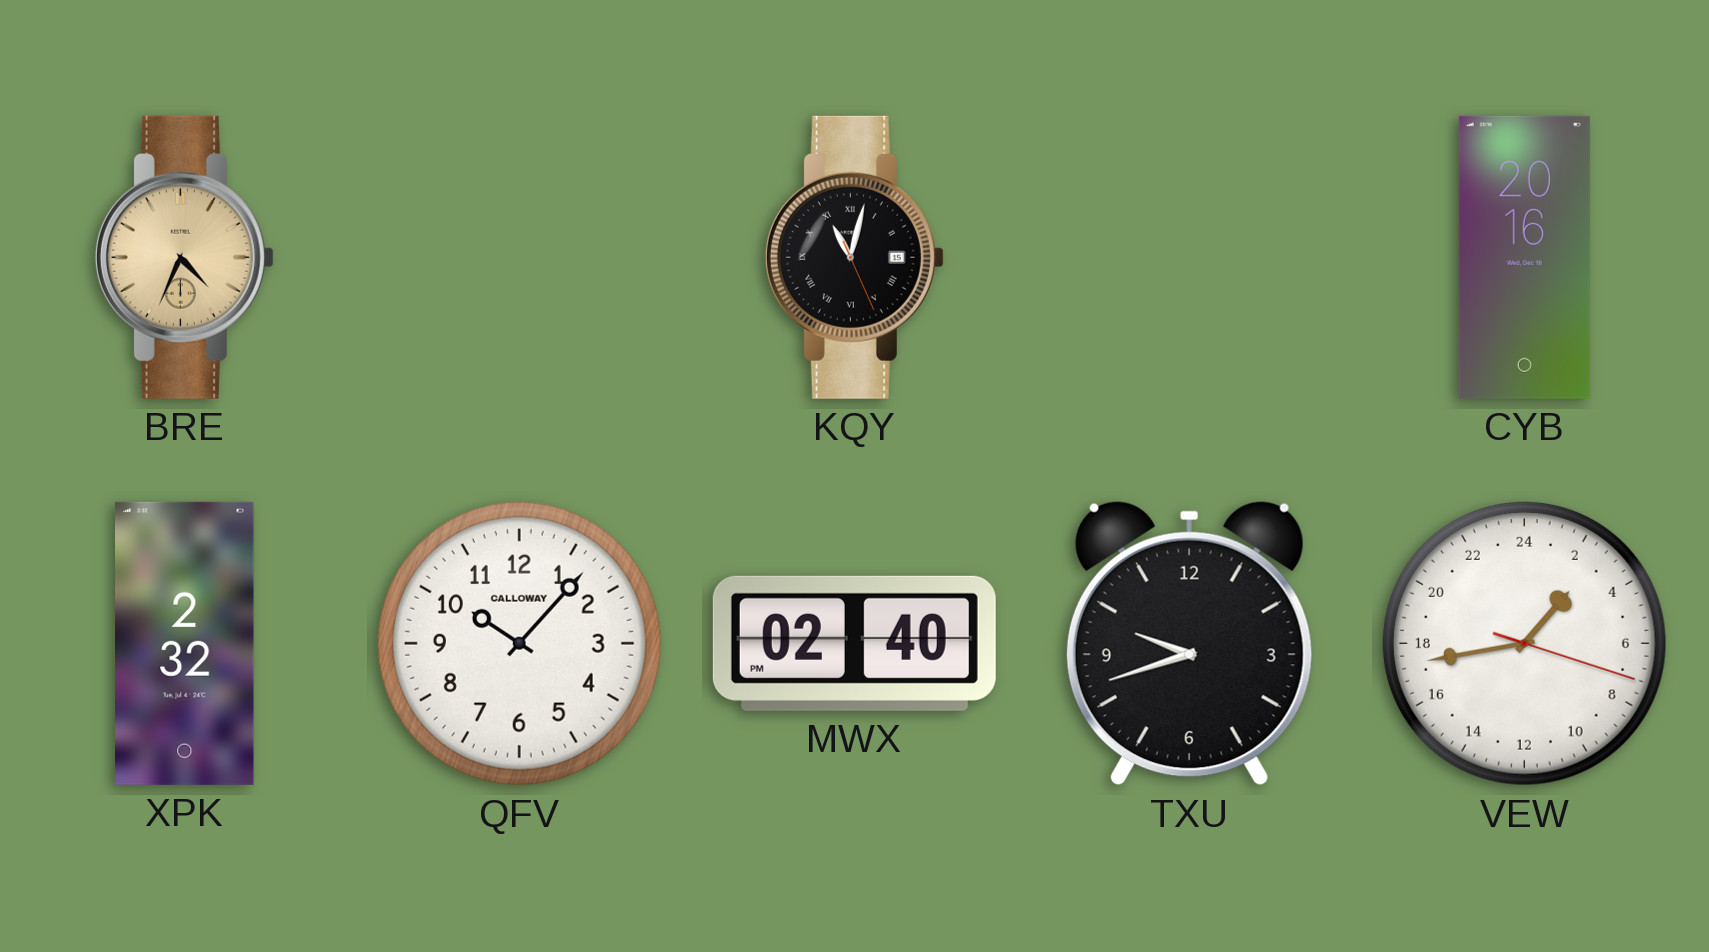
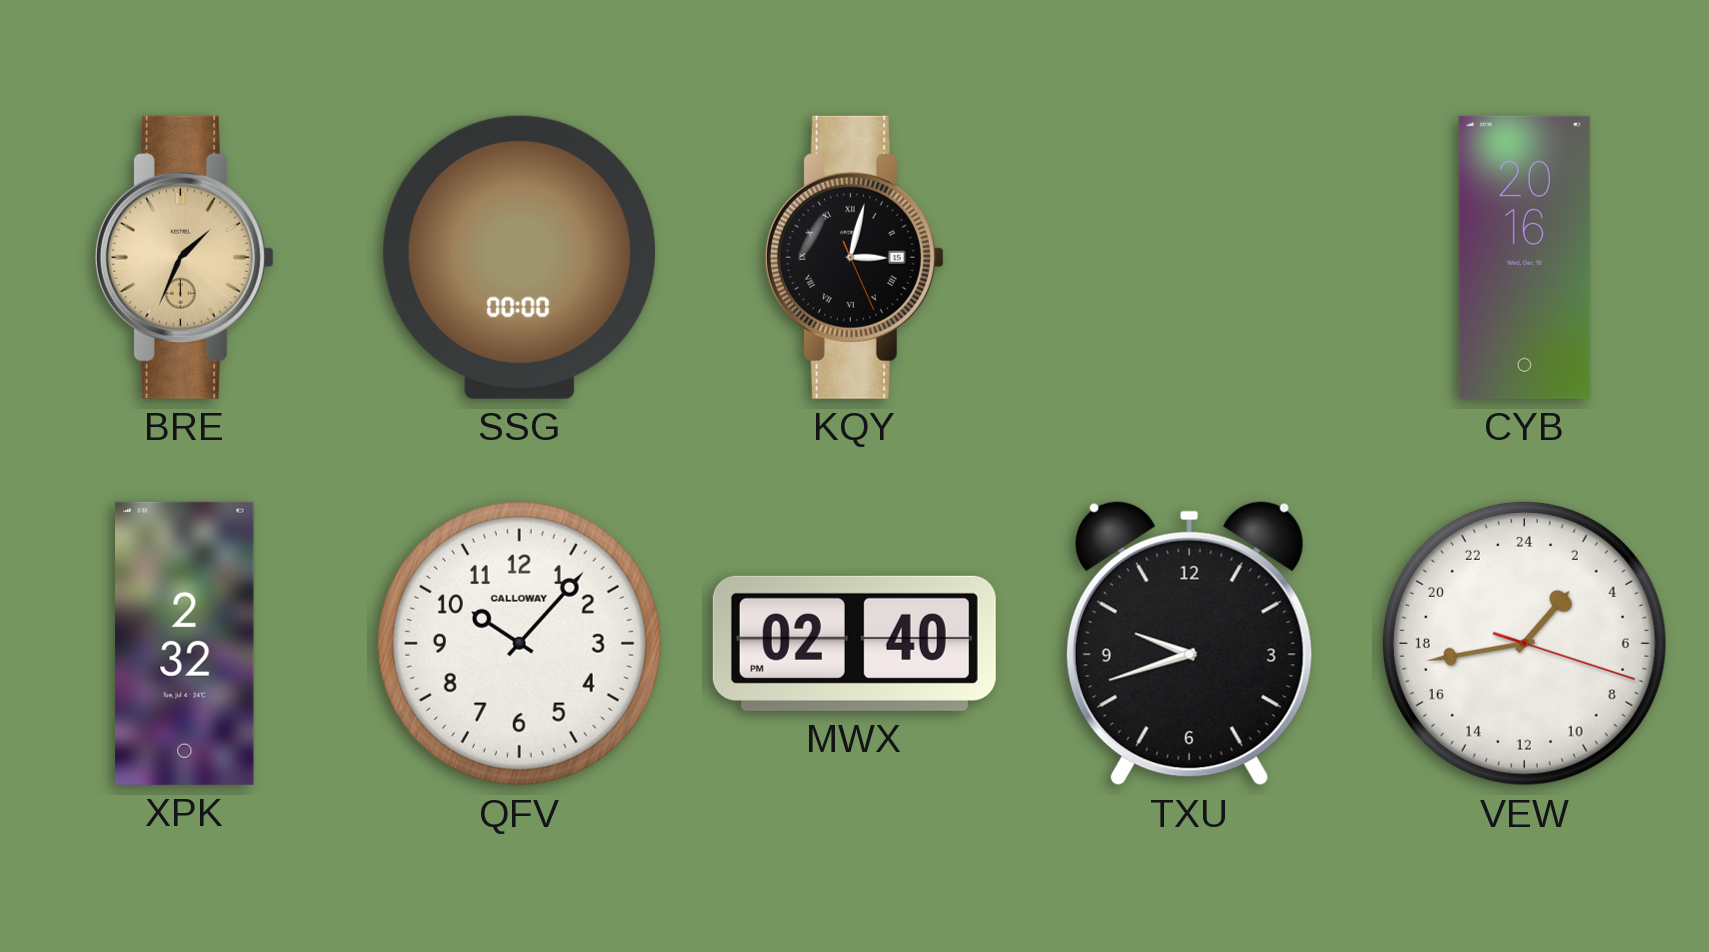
BRE: 4:34 -> 1:34
SSG: none -> 00:00
KQY: 11:02 -> 3:02
